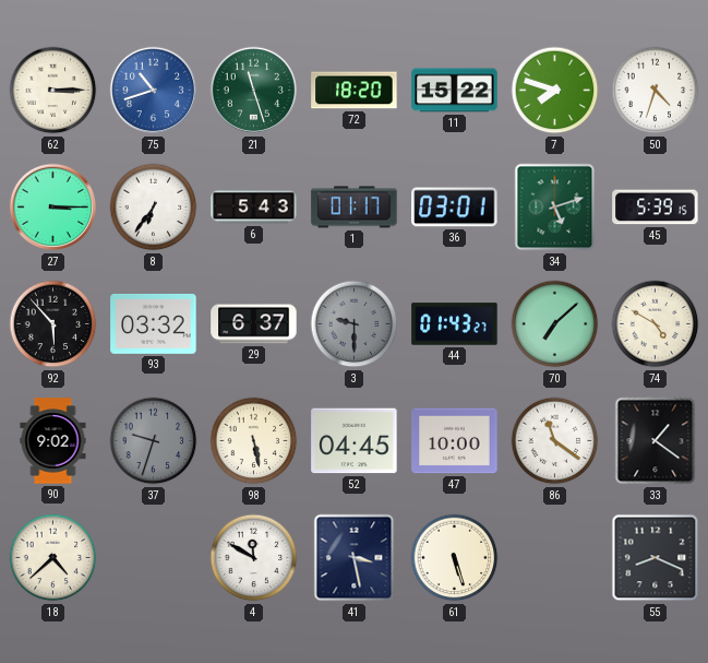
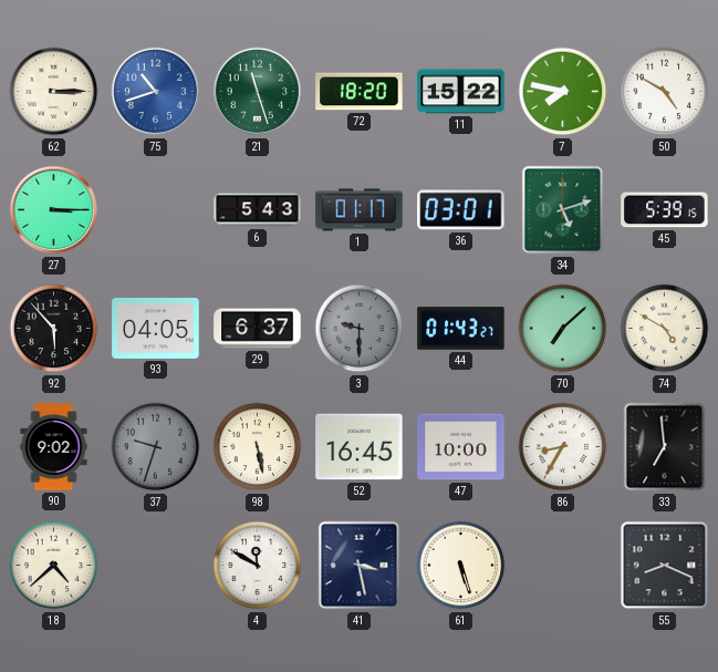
7: 7:48 -> 7:47
50: 4:33 -> 4:50
8: 6:36 -> none
93: 03:32 -> 04:05
52: 04:45 -> 16:45
86: 11:21 -> 8:35
33: 1:21 -> 6:59
